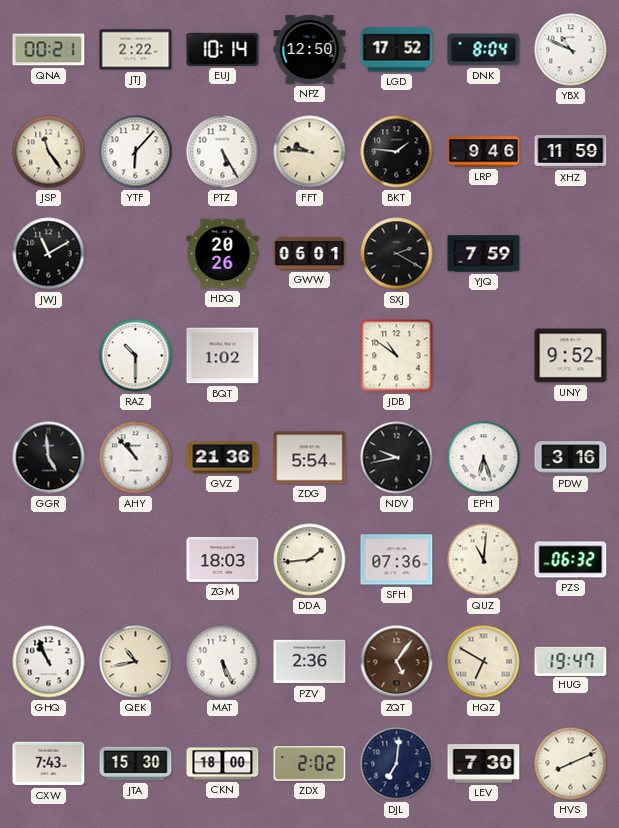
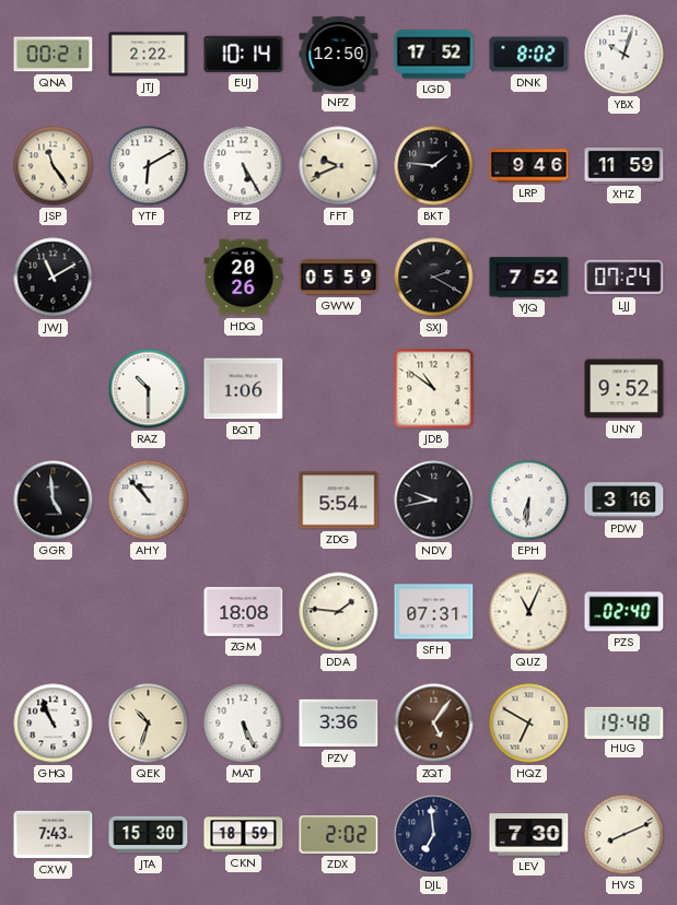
DNK: 8:04 -> 8:02
YBX: 10:49 -> 10:03
YTF: 6:07 -> 6:10
FFT: 9:46 -> 9:41
GWW: 06:01 -> 05:59
YJQ: 7:59 -> 7:52
LJJ: none -> 07:24
BQT: 1:02 -> 1:06
GVZ: 21:36 -> none
EPH: 6:27 -> 6:31
ZGM: 18:03 -> 18:08
DDA: 1:44 -> 1:46
SFH: 07:36 -> 07:31
QUZ: 11:01 -> 11:04
PZS: 06:32 -> 02:40
QEK: 10:43 -> 10:33
PZV: 2:36 -> 3:36
HUG: 19:47 -> 19:48
CKN: 18:00 -> 18:59
DJL: 7:01 -> 6:59
